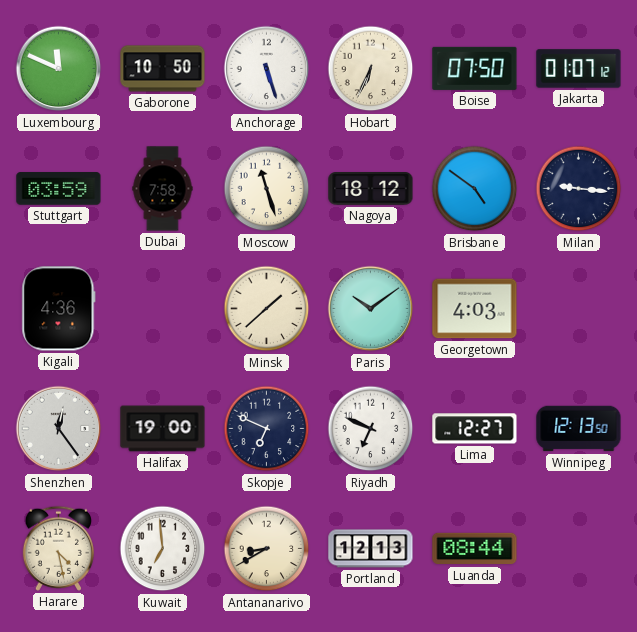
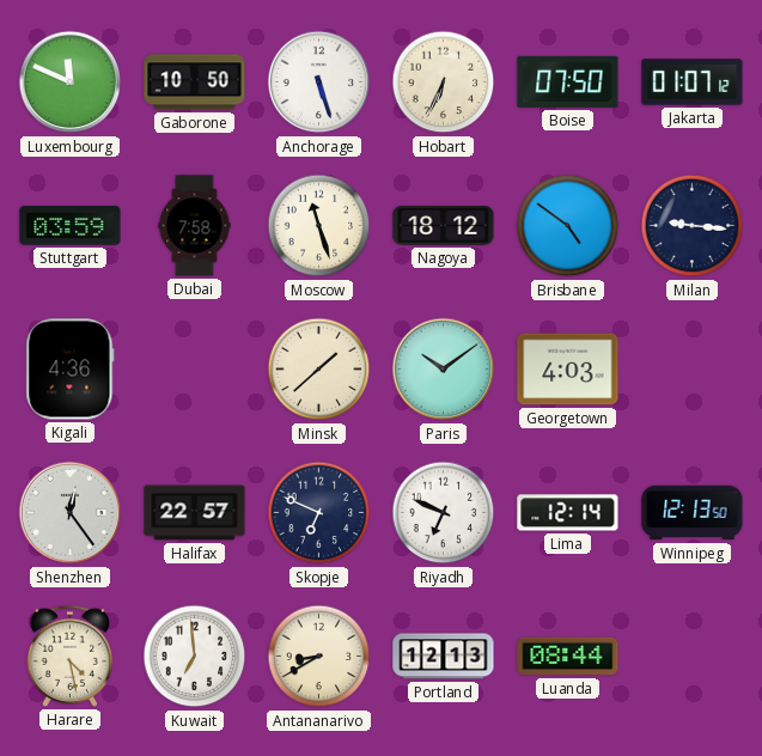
Halifax: 19:00 -> 22:57
Lima: 12:27 -> 12:14
